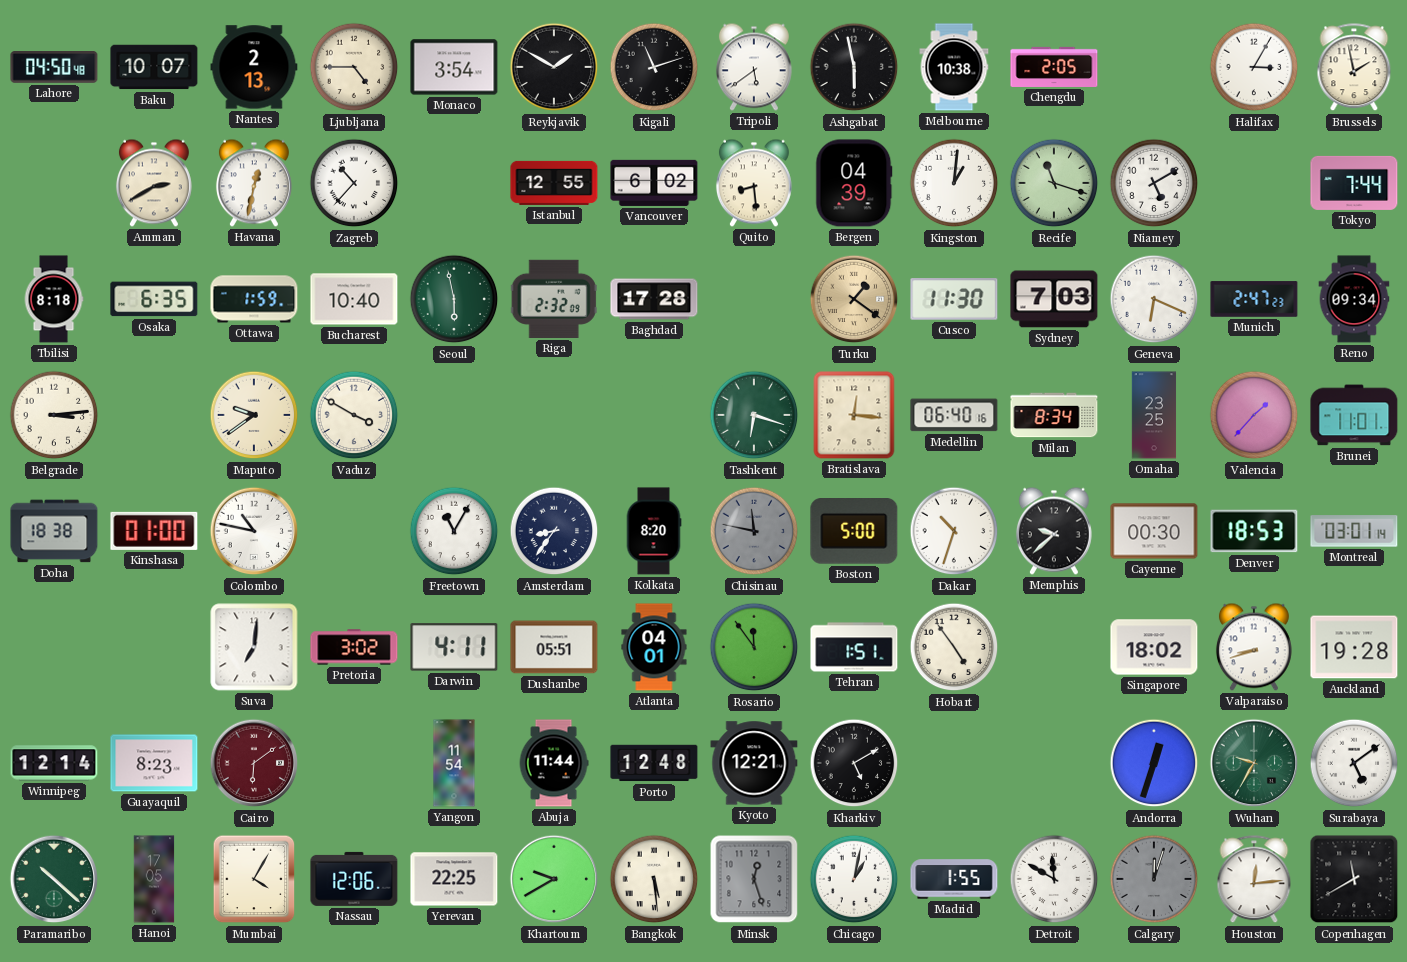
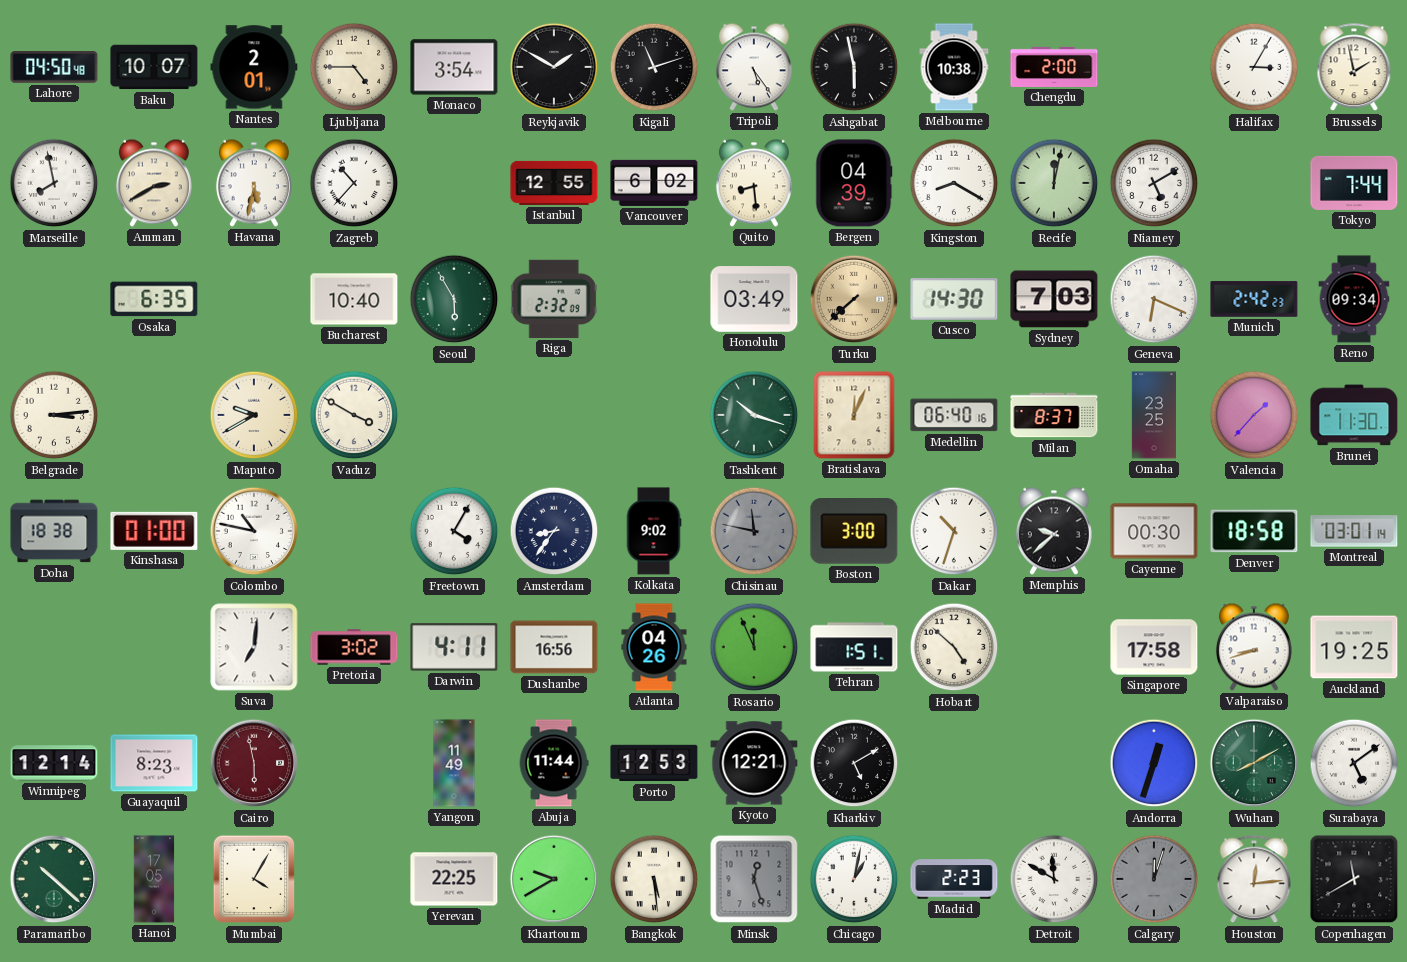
Nantes: 2:13 -> 2:01
Tripoli: 5:39 -> 5:24
Chengdu: 2:05 -> 2:00
Marseille: none -> 7:58
Havana: 12:32 -> 5:32
Kingston: 1:01 -> 8:20
Recife: 11:18 -> 12:02
Tbilisi: 8:18 -> none
Ottawa: 1:59 -> none
Seoul: 5:58 -> 5:55
Baghdad: 17:28 -> none
Honolulu: none -> 03:49
Turku: 1:21 -> 7:38
Cusco: 11:30 -> 14:30
Munich: 2:47 -> 2:42
Maputo: 9:39 -> 9:40
Tashkent: 6:18 -> 10:18
Bratislava: 12:16 -> 12:04
Milan: 8:34 -> 8:37
Brunei: 11:01 -> 11:30
Freetown: 11:05 -> 4:05
Kolkata: 8:20 -> 9:02
Boston: 5:00 -> 3:00
Denver: 18:53 -> 18:58
Dushanbe: 05:51 -> 16:56
Atlanta: 04:01 -> 04:26
Rosario: 11:54 -> 11:56
Hobart: 4:54 -> 4:52
Singapore: 18:02 -> 17:58
Auckland: 19:28 -> 19:25
Cairo: 6:09 -> 5:58
Yangon: 11:54 -> 11:49
Porto: 12:48 -> 12:53
Wuhan: 9:35 -> 8:10
Nassau: 12:06 -> none
Madrid: 1:55 -> 2:23
